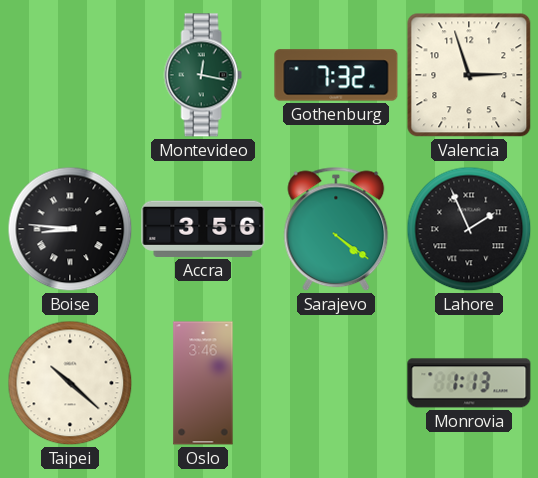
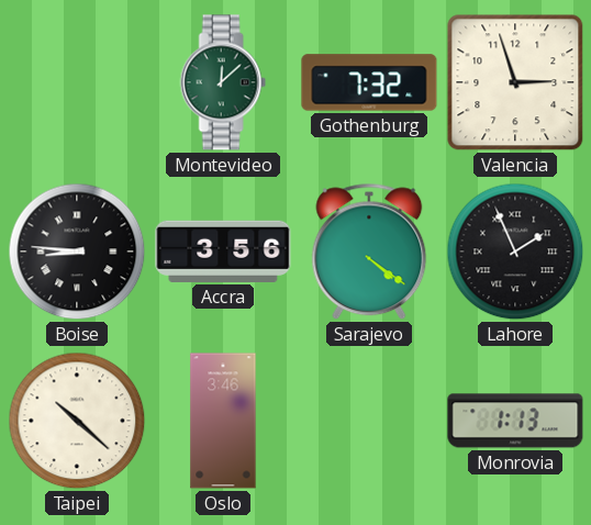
Montevideo: 12:17 -> 12:08
